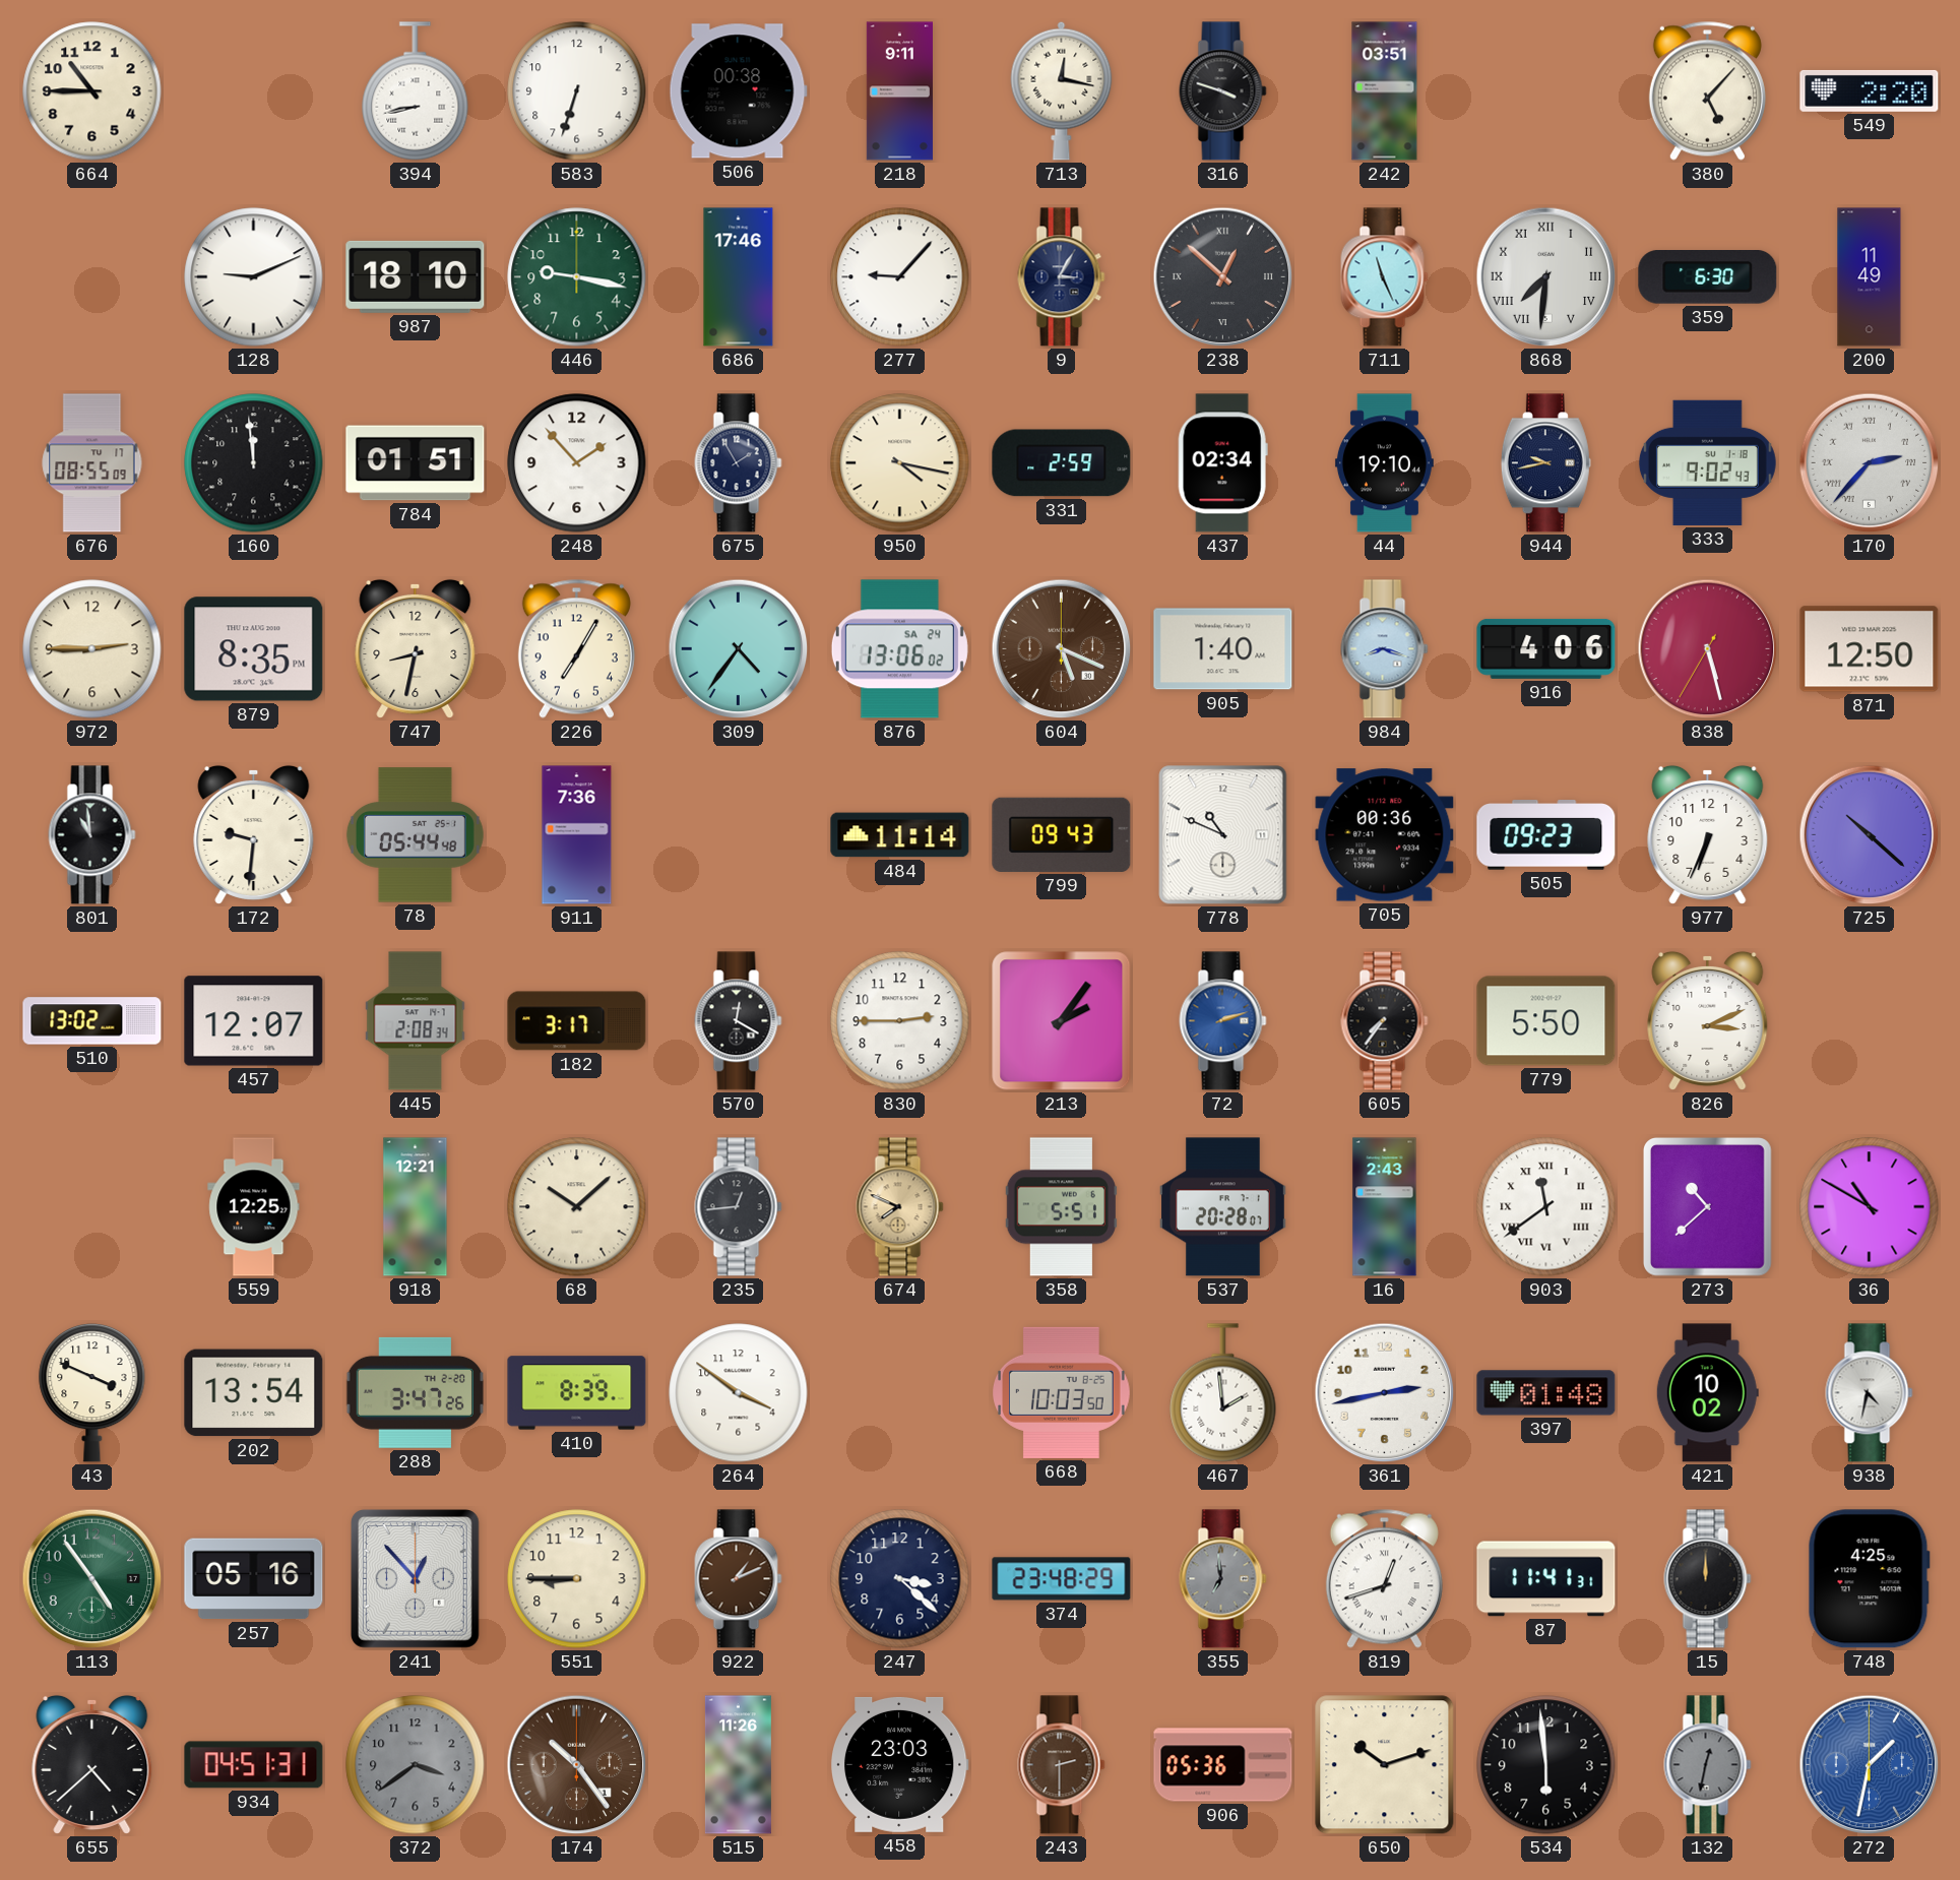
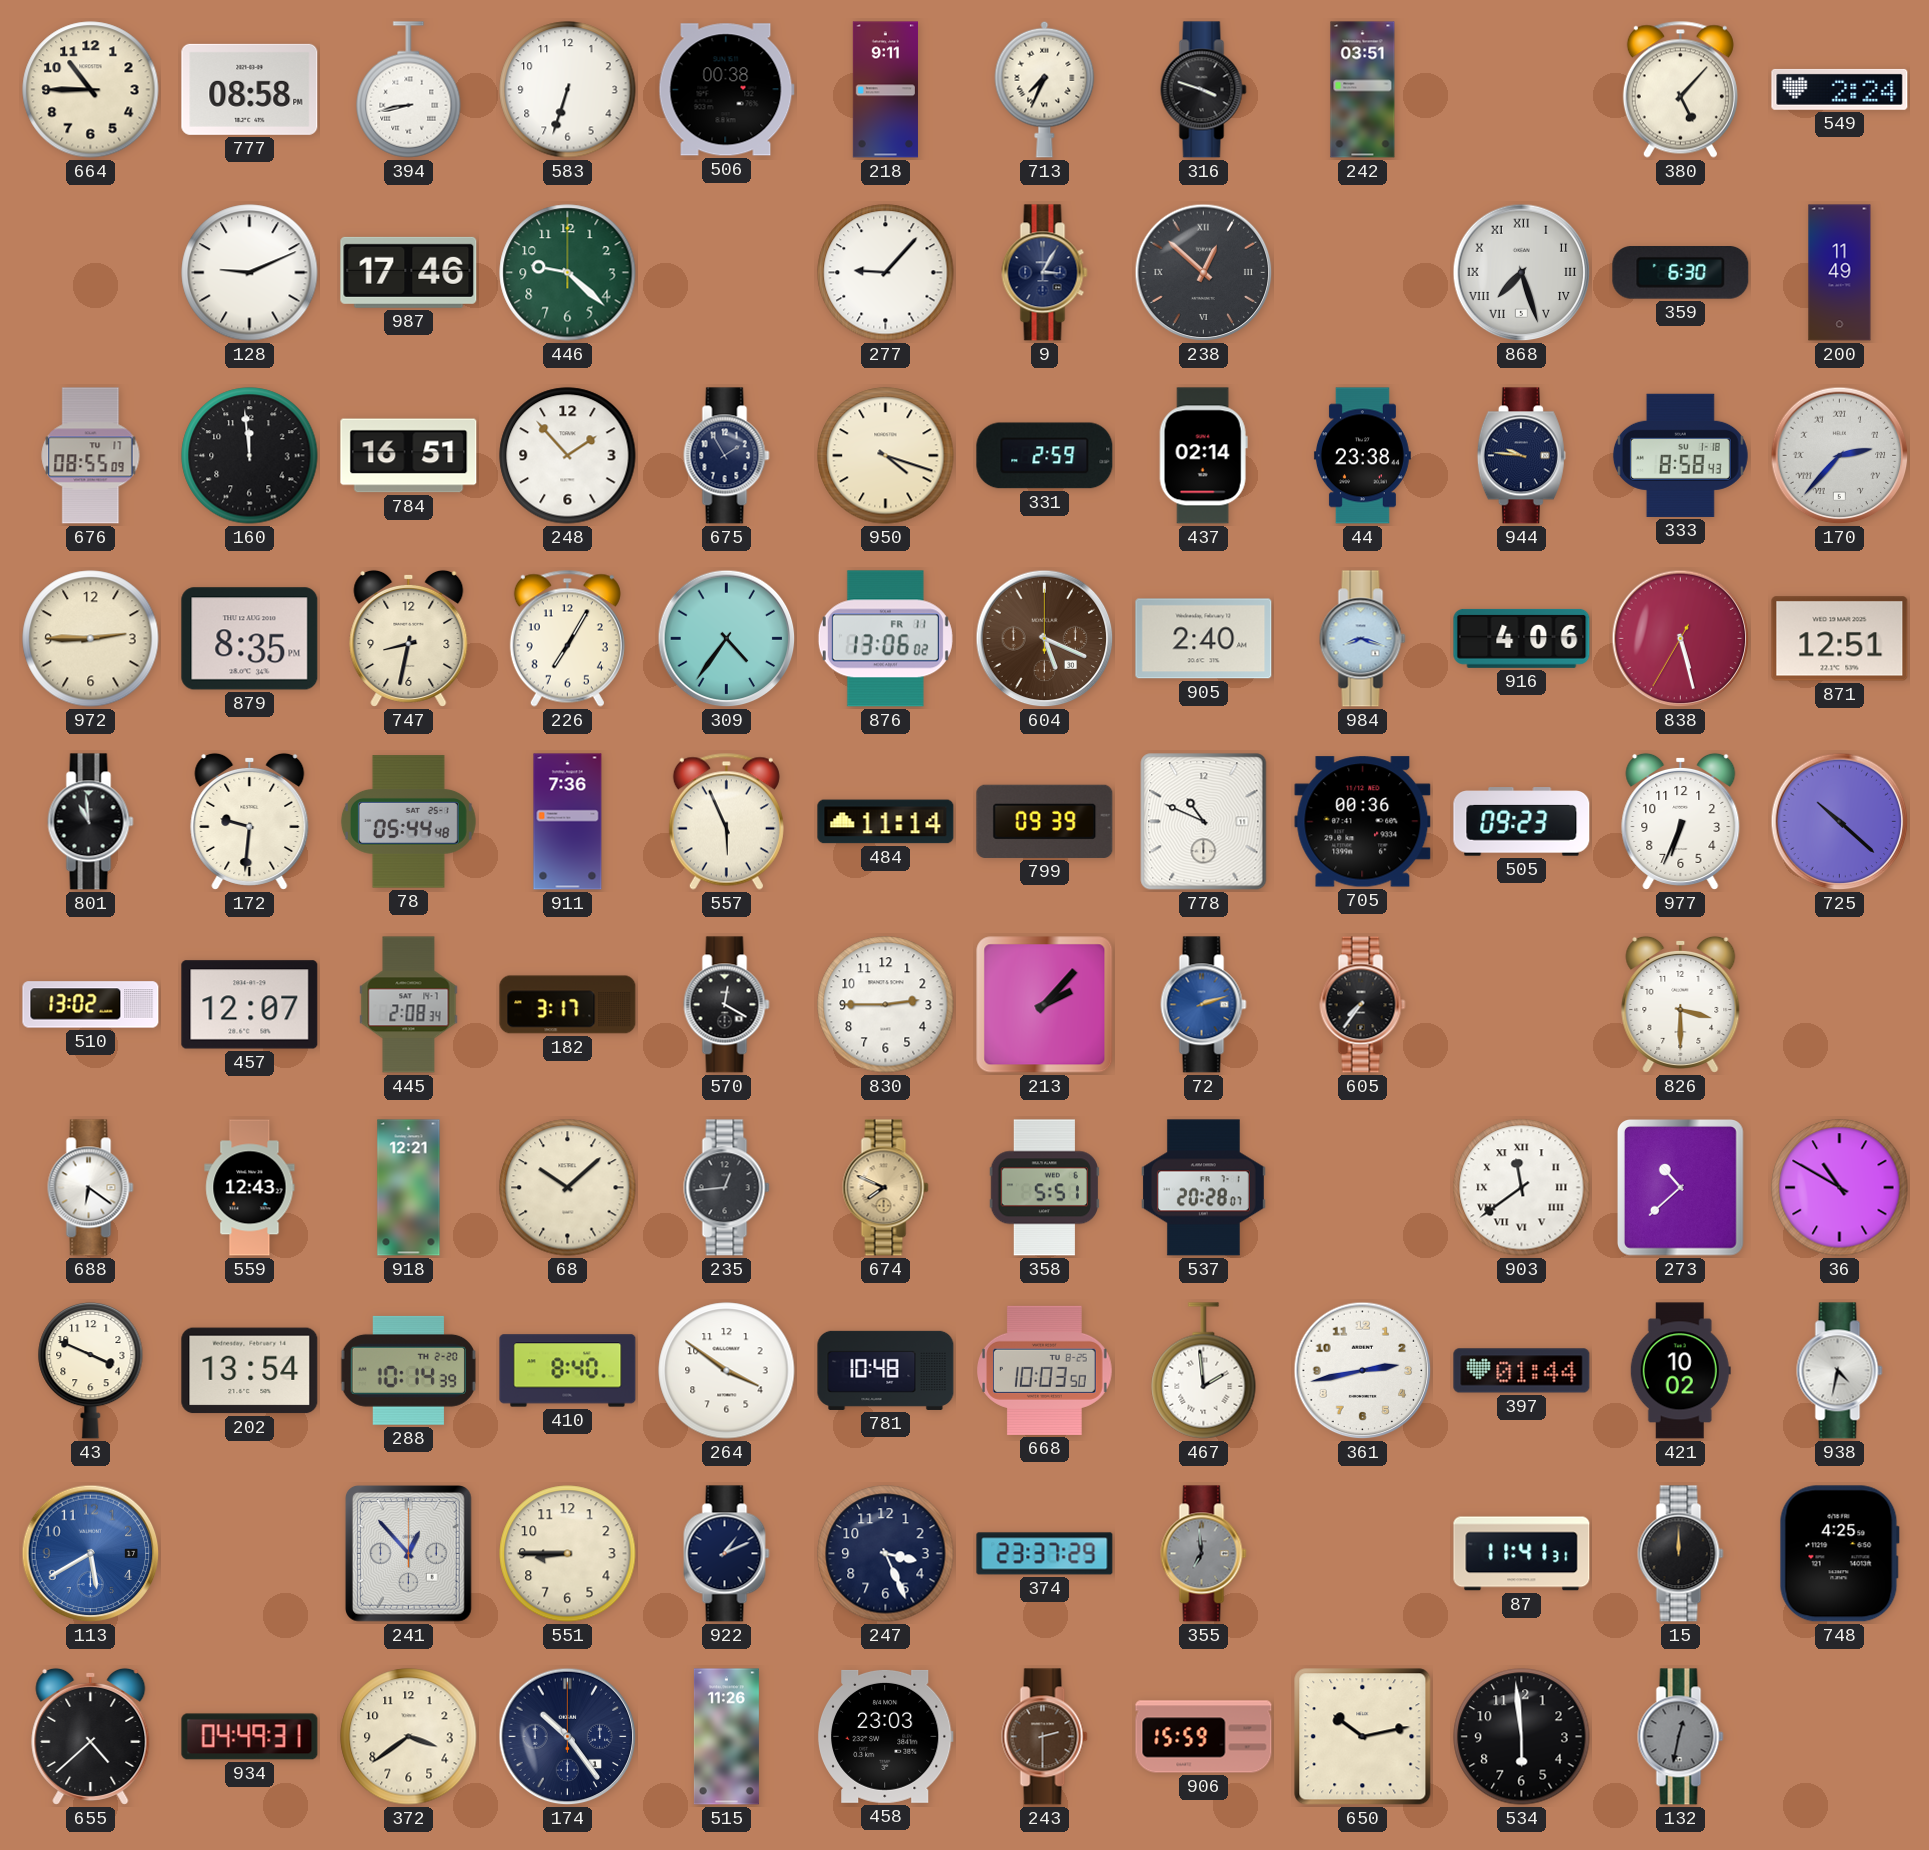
777: none -> 08:58
713: 12:17 -> 7:34
549: 2:20 -> 2:24
987: 18:10 -> 17:46
446: 9:17 -> 9:22
686: 17:46 -> none
711: 11:26 -> none
868: 7:31 -> 7:27
784: 01:51 -> 16:51
950: 4:17 -> 4:18
437: 02:34 -> 02:14
44: 19:10 -> 23:38
944: 9:43 -> 9:46
333: 9:02 -> 8:58
876 date: SA 24 -> FR 11
905: 1:40 -> 2:40
871: 12:50 -> 12:51
557: none -> 5:56
799: 09:43 -> 09:39
213: 2:06 -> 2:07
779: 5:50 -> none
826: 3:11 -> 3:30
688: none -> 6:21
559: 12:25 -> 12:43
16: 2:43 -> none
288: 3:47 -> 10:14
410: 8:39 -> 8:40
781: none -> 10:48
397: 01:48 -> 01:44
113: 4:54 -> 5:40
113 dial: green -> blue
257: 05:16 -> none
922 dial: brown -> navy
247: 3:22 -> 3:26
374: 23:48 -> 23:37
819: 12:42 -> none
934: 04:51 -> 04:49
372 dial: grey -> cream
174 dial: brown -> navy
906: 05:36 -> 15:59
650: 10:12 -> 10:13
272: 1:32 -> none
